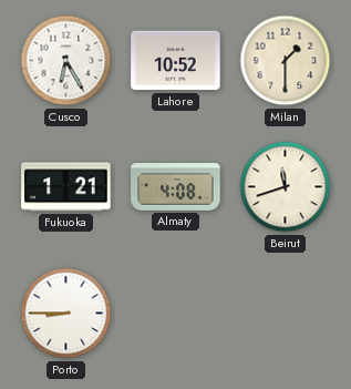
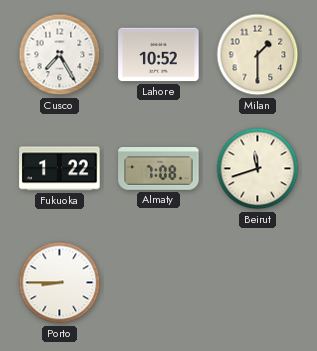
Cusco: 6:25 -> 7:25
Fukuoka: 1:21 -> 1:22
Almaty: 4:08 -> 7:08
